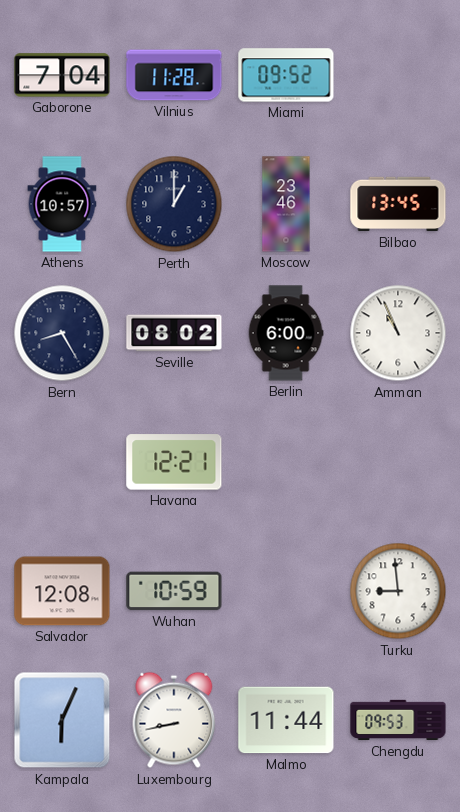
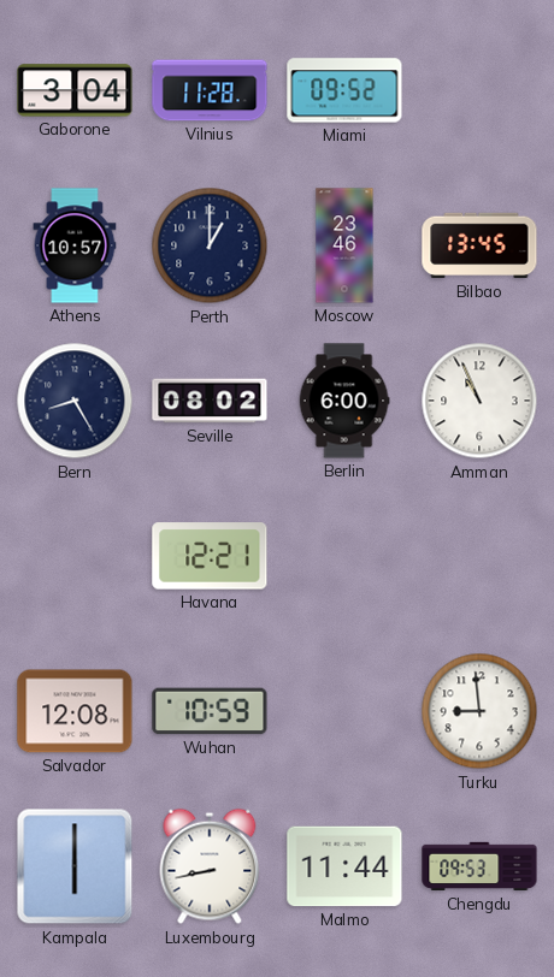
Gaborone: 7:04 -> 3:04
Kampala: 6:04 -> 6:00
